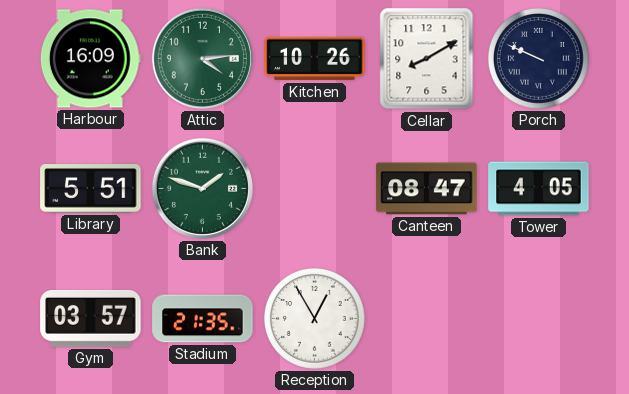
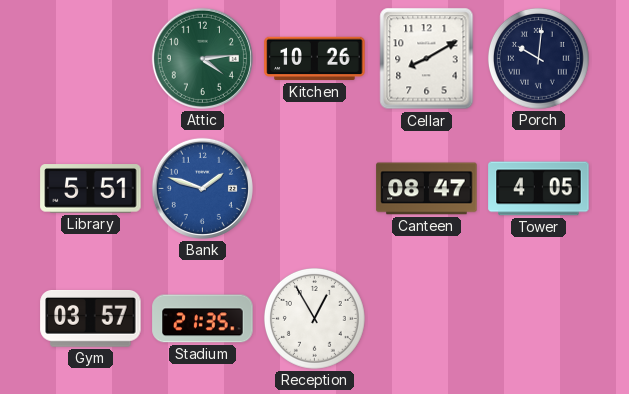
Harbour: 16:09 -> none
Porch: 9:49 -> 10:01
Bank dial: green -> blue
